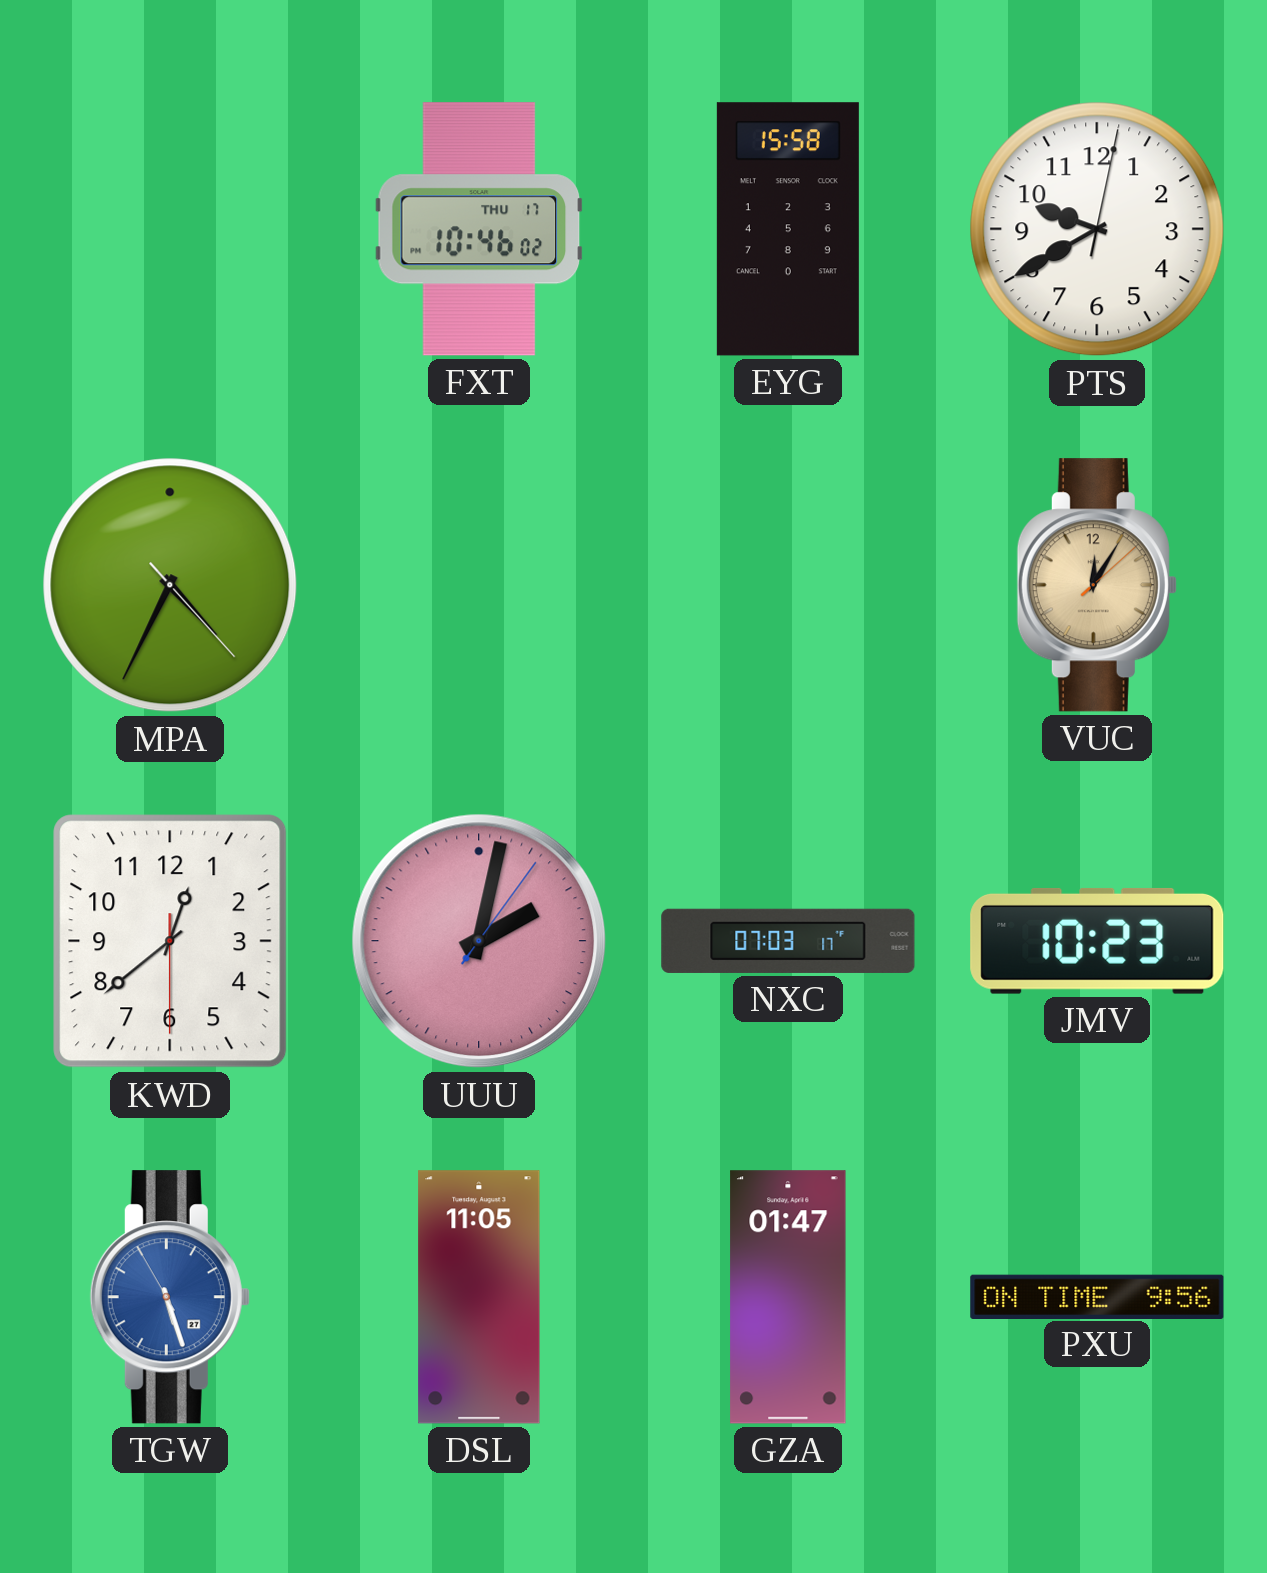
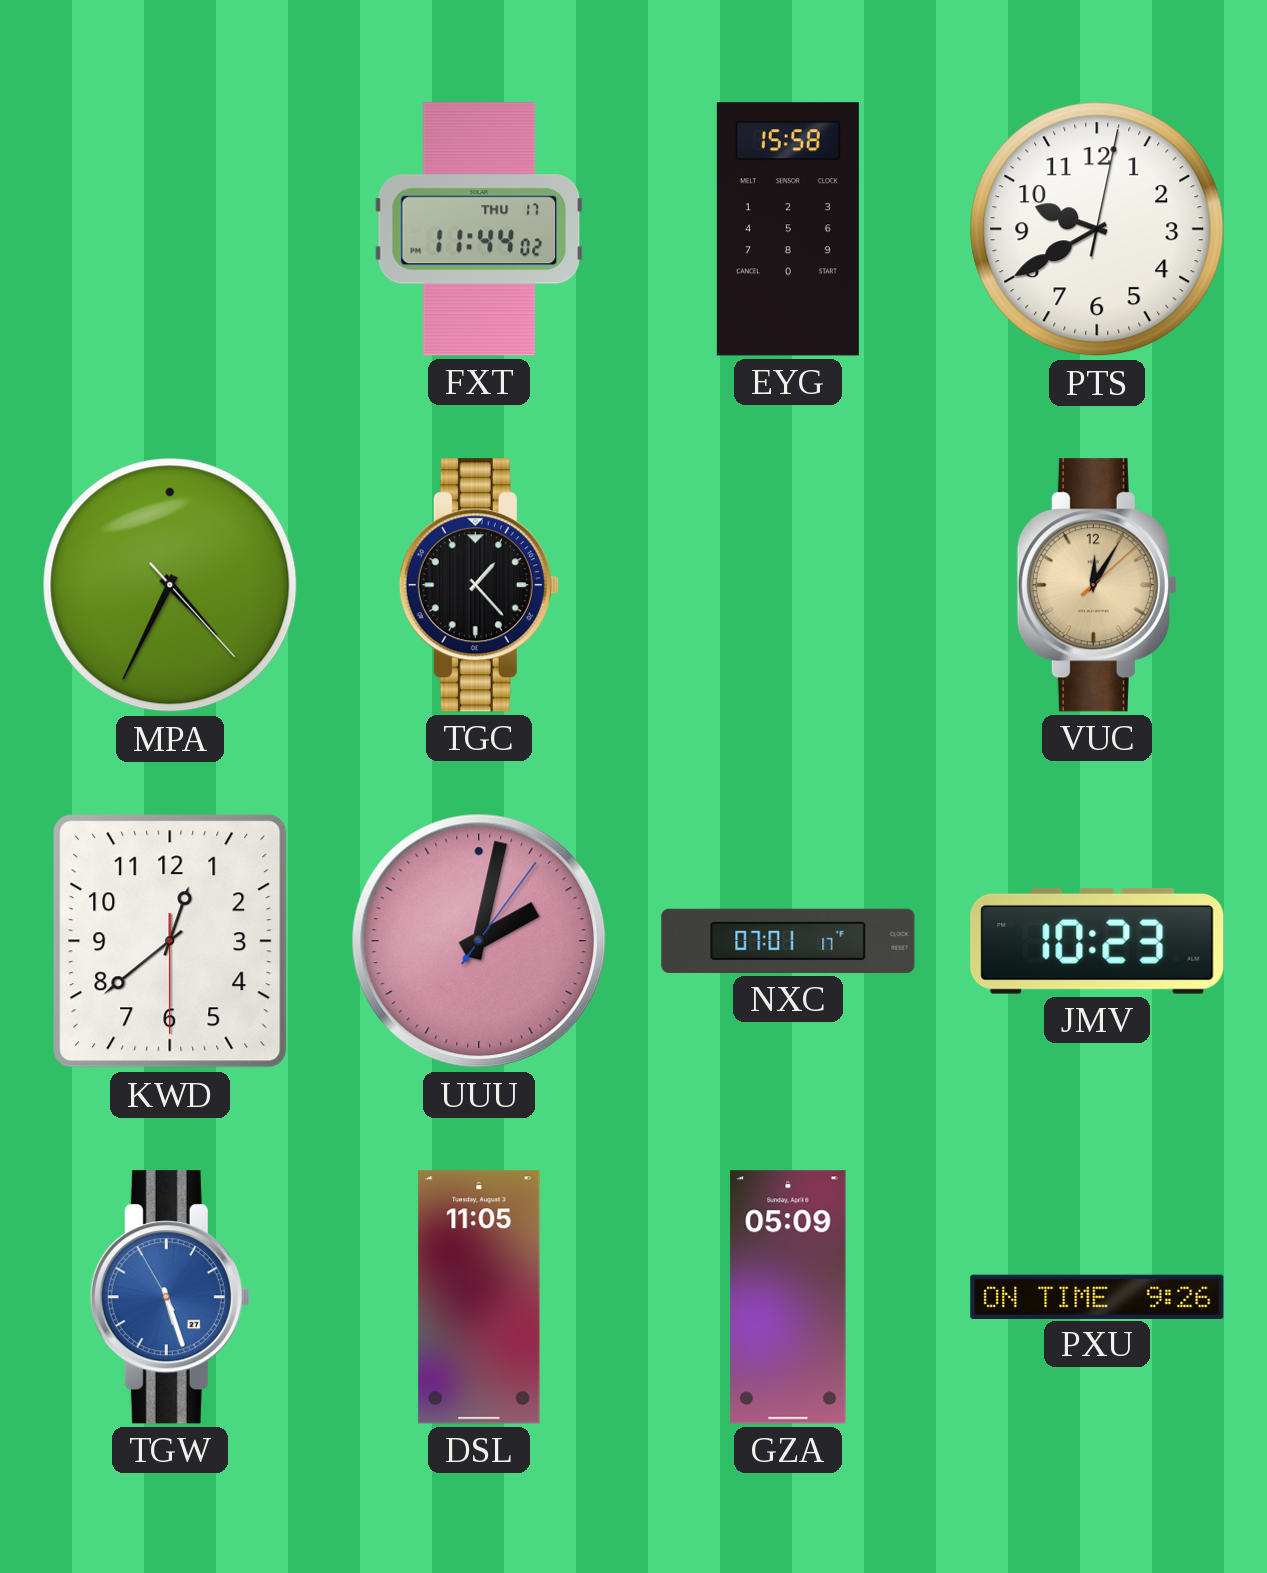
FXT: 10:46 -> 11:44
TGC: none -> 1:23
NXC: 07:03 -> 07:01
GZA: 01:47 -> 05:09
PXU: 9:56 -> 9:26
